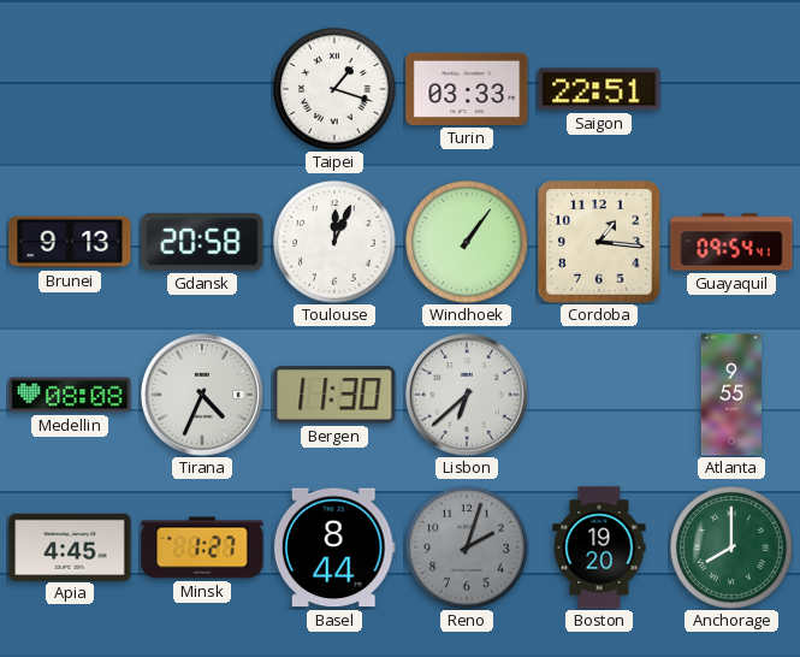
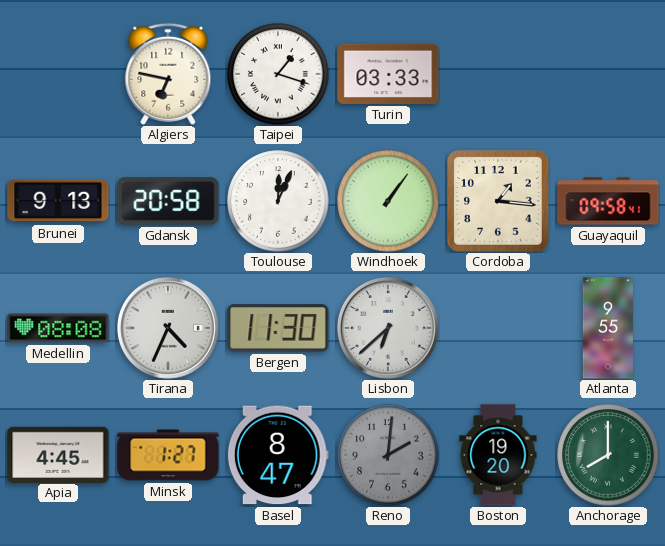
Algiers: none -> 6:47
Saigon: 22:51 -> none
Guayaquil: 09:54 -> 09:58
Basel: 8:44 -> 8:47
Reno: 2:03 -> 2:01
